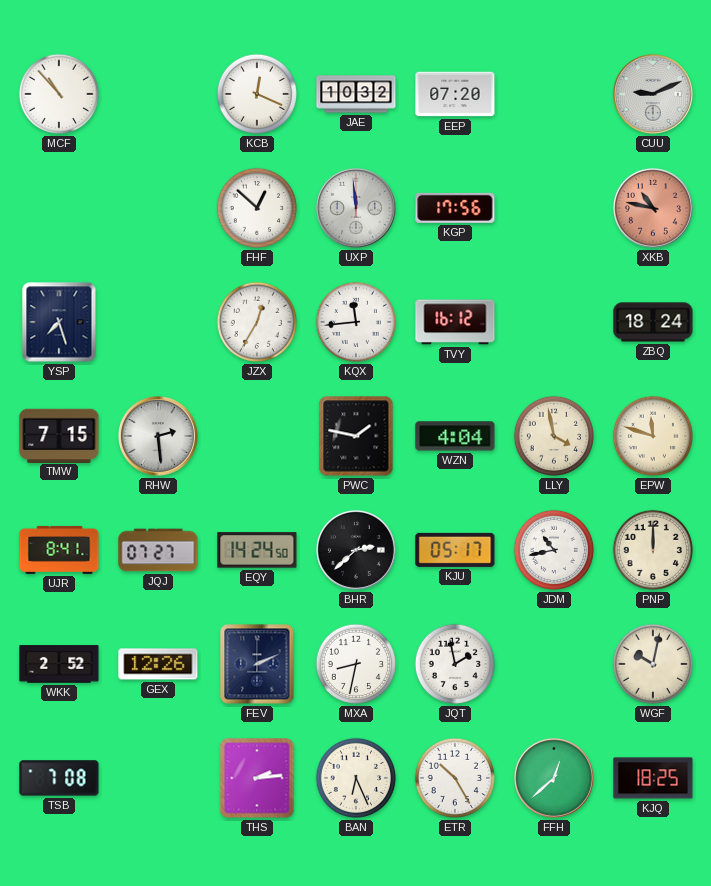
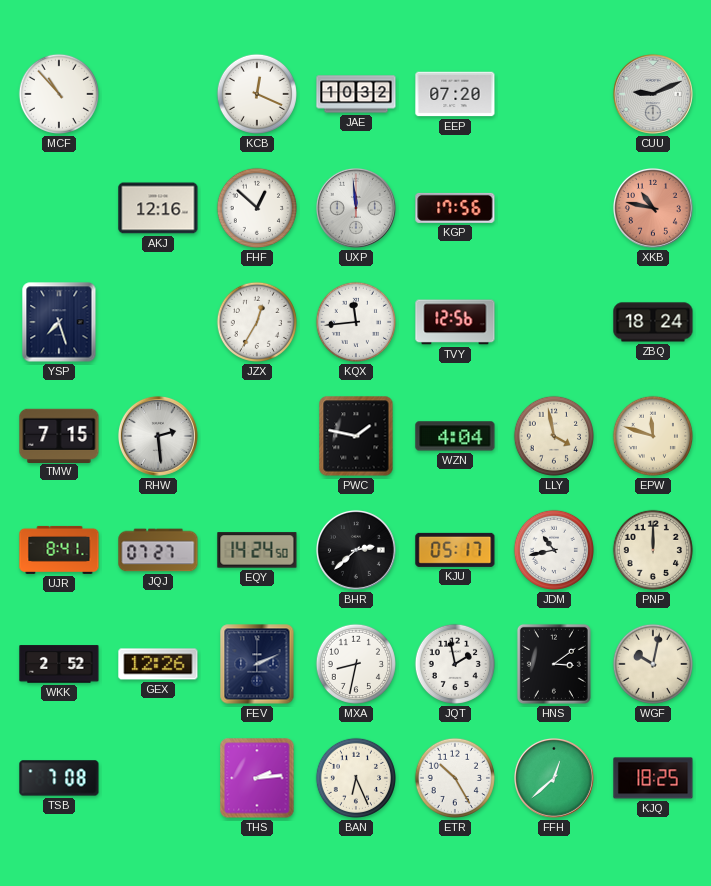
AKJ: none -> 12:16
TVY: 16:12 -> 12:56
HNS: none -> 3:09
